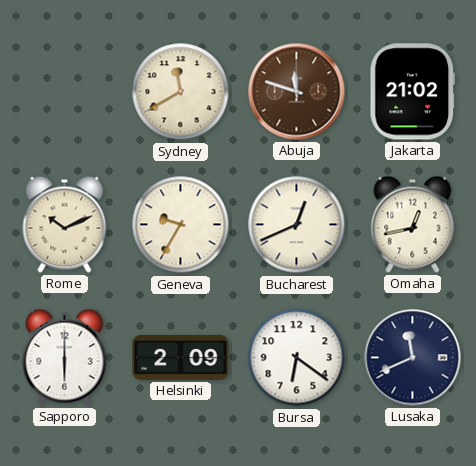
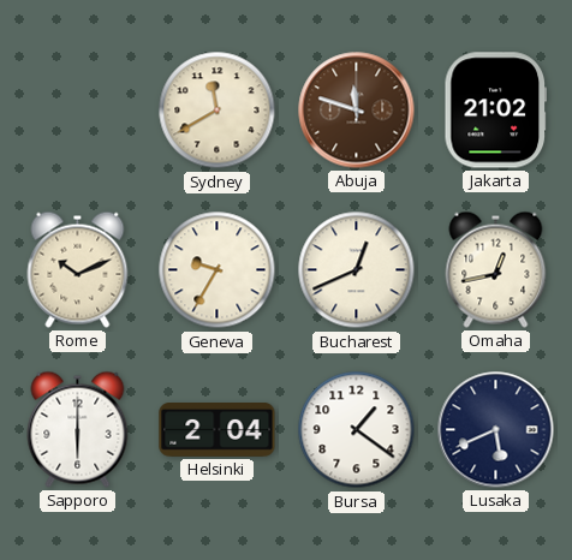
Helsinki: 2:09 -> 2:04
Bursa: 6:21 -> 1:21
Lusaka: 11:41 -> 5:41
